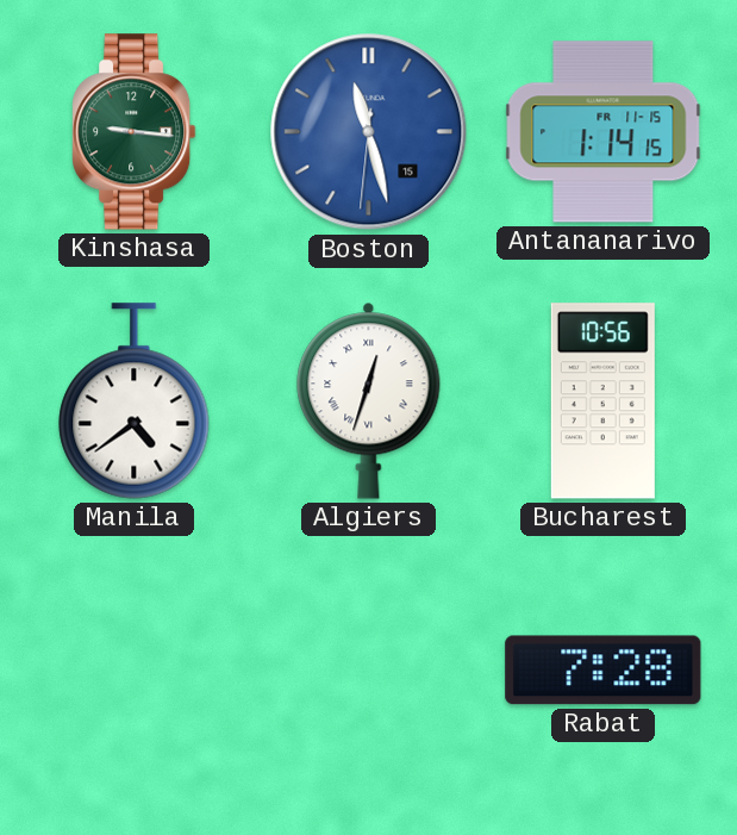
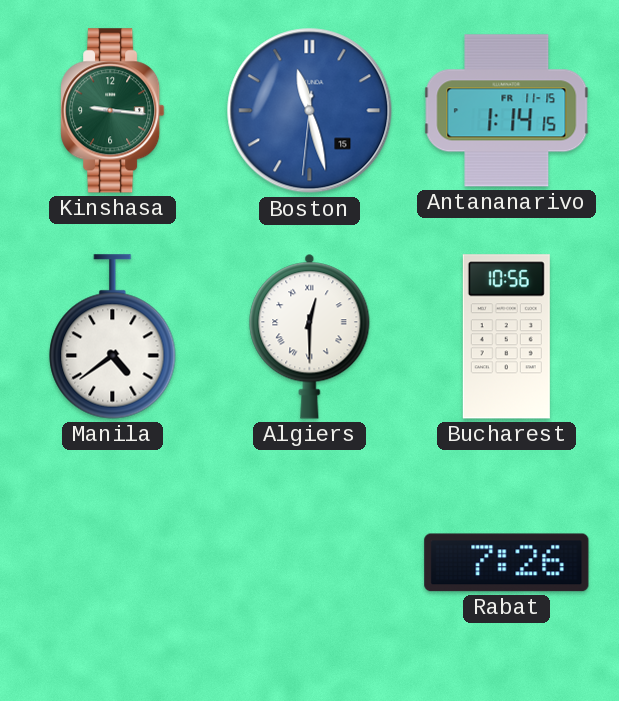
Algiers: 12:33 -> 12:30
Rabat: 7:28 -> 7:26
